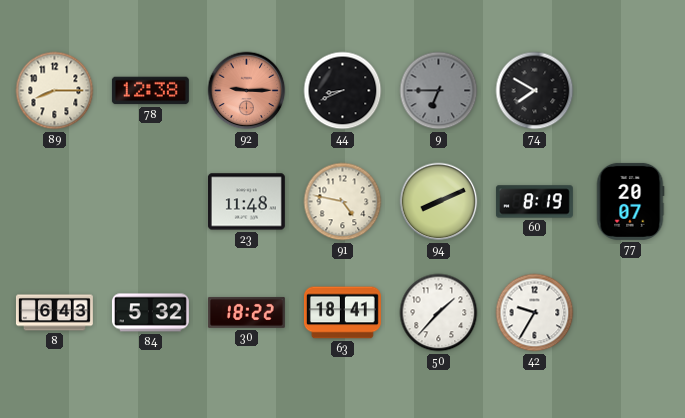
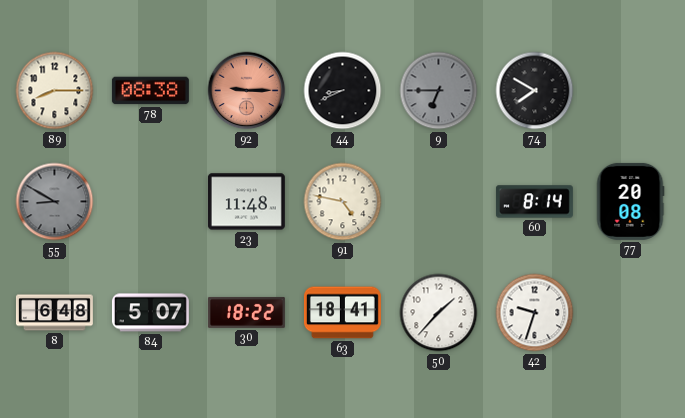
78: 12:38 -> 08:38
55: none -> 8:50
94: 8:11 -> none
60: 8:19 -> 8:14
77: 20:07 -> 20:08
8: 6:43 -> 6:48
84: 5:32 -> 5:07
42: 9:35 -> 9:33
